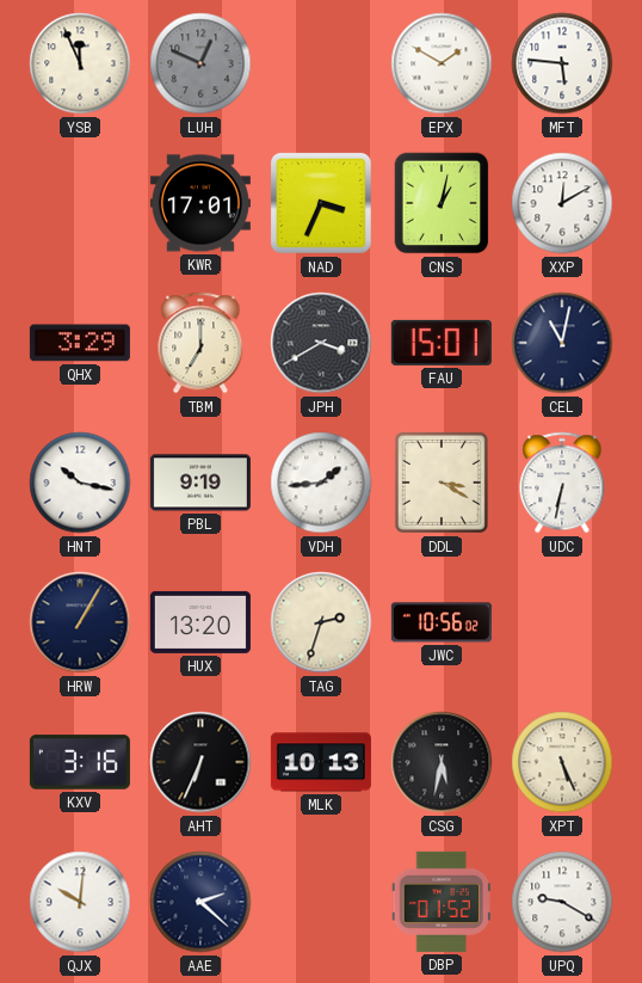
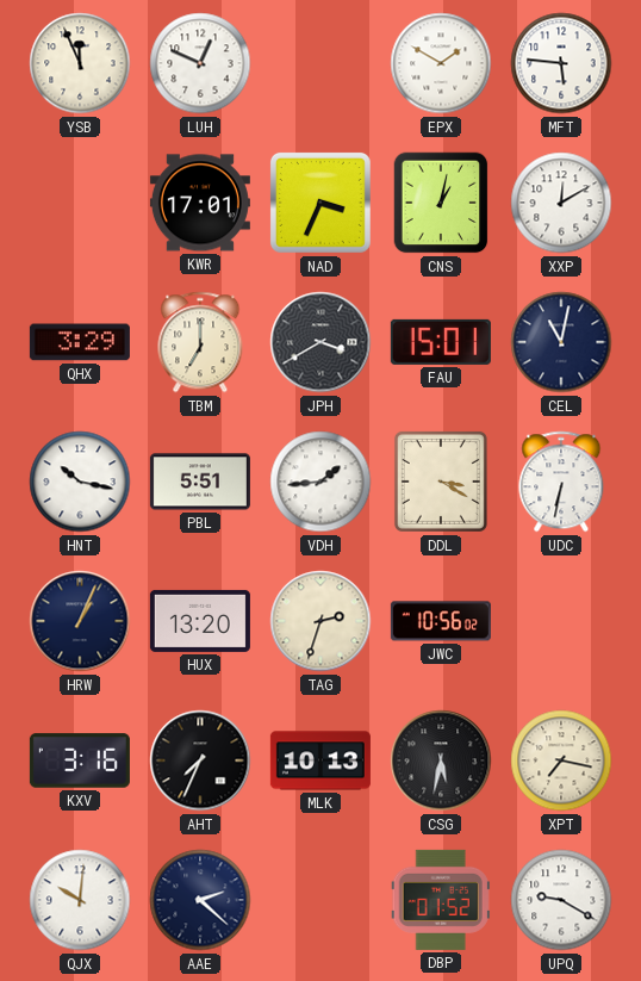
LUH dial: grey -> white
PBL: 9:19 -> 5:51
HRW: 1:05 -> 1:04
AHT: 6:34 -> 7:34
XPT: 5:26 -> 7:17
